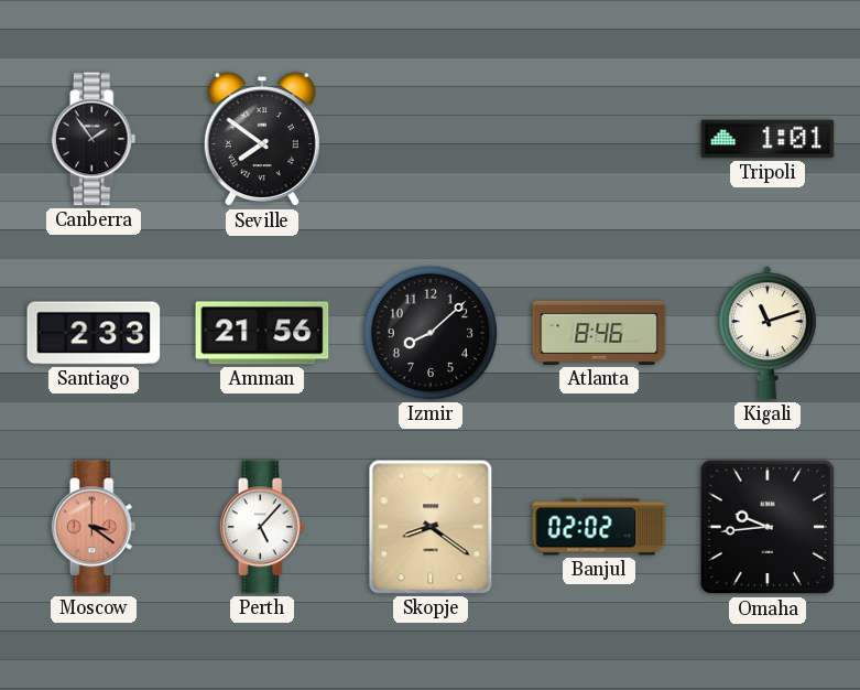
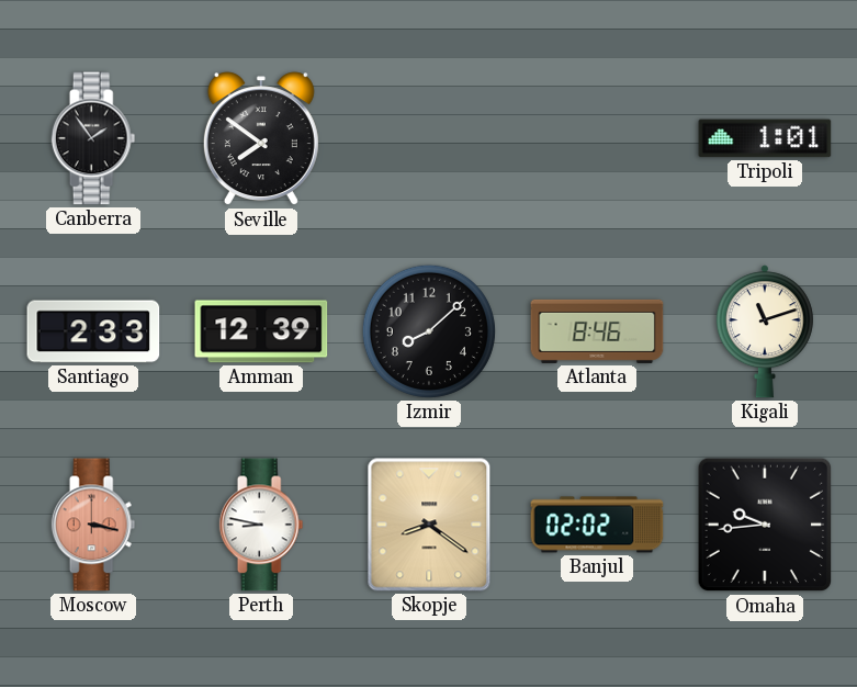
Amman: 21:56 -> 12:39
Moscow: 3:21 -> 3:17
Perth: 5:07 -> 8:47
